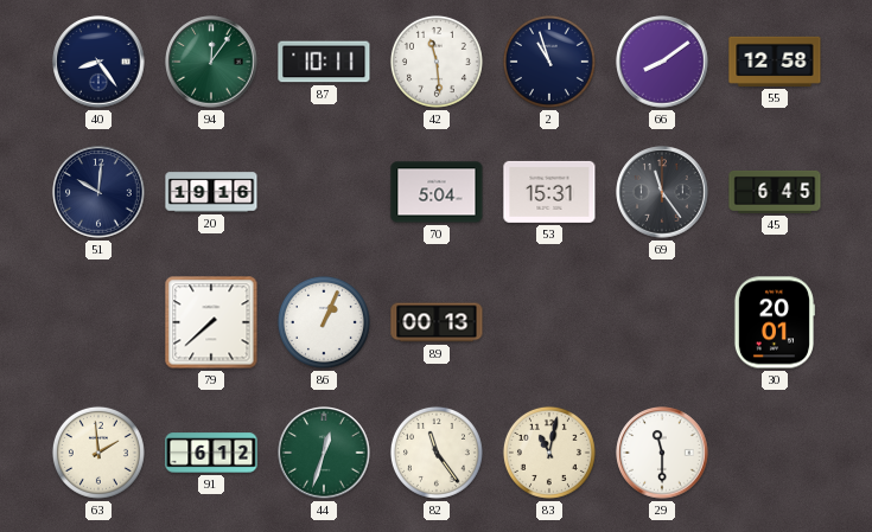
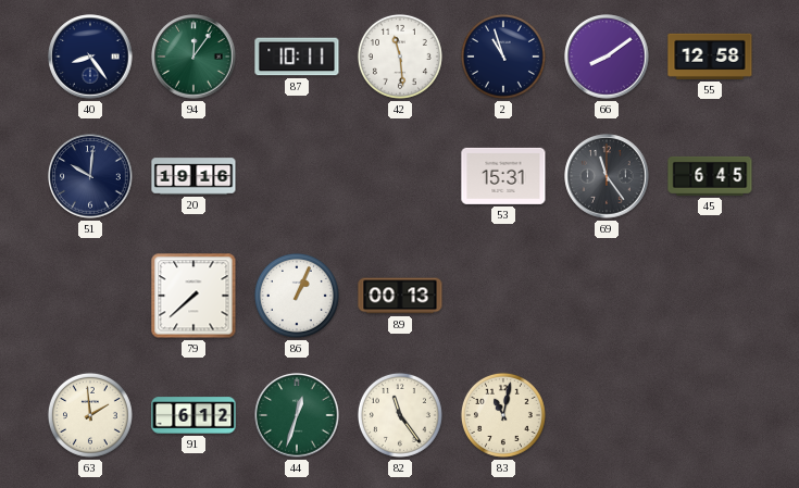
70: 5:04 -> none
30: 20:01 -> none
29: 11:30 -> none
